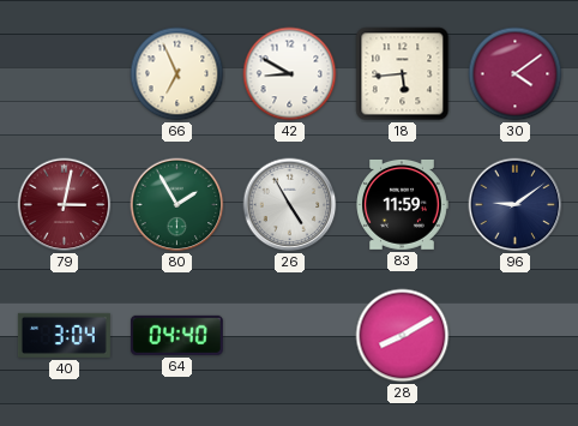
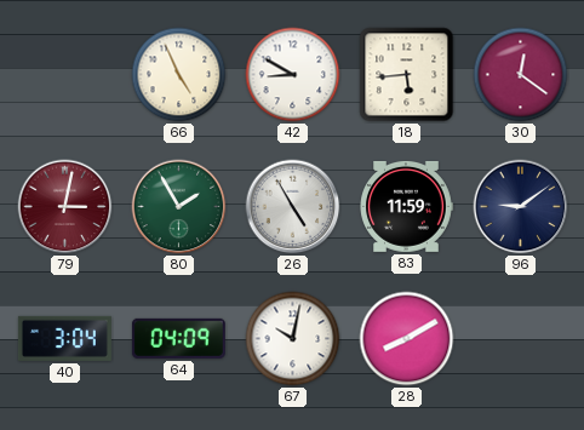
66: 6:56 -> 4:56
30: 4:09 -> 12:21
64: 04:40 -> 04:09
67: none -> 10:02
